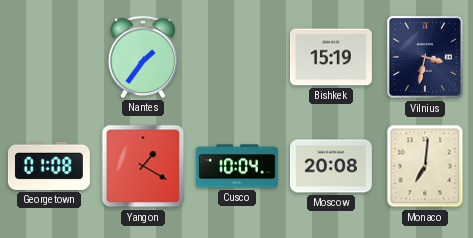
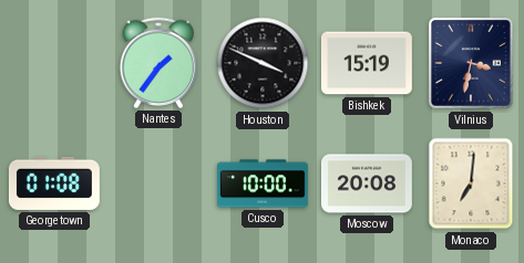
Houston: none -> 3:49
Yangon: 1:20 -> none
Cusco: 10:04 -> 10:00
